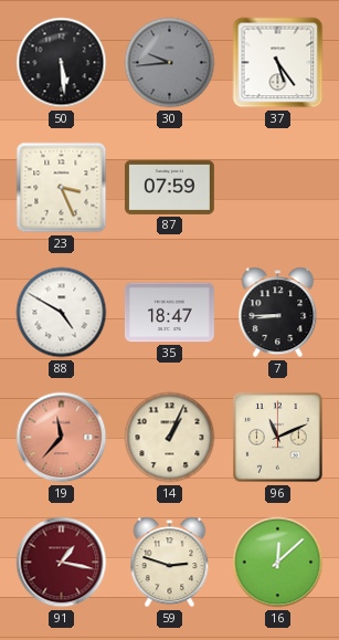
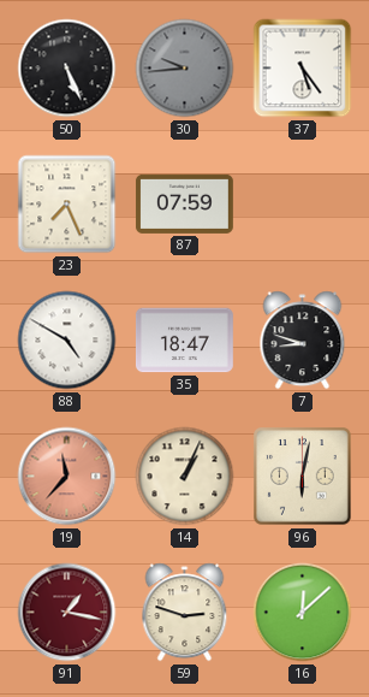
50: 5:29 -> 5:26
23: 3:26 -> 7:26
7: 8:45 -> 8:48
96: 11:11 -> 6:02
